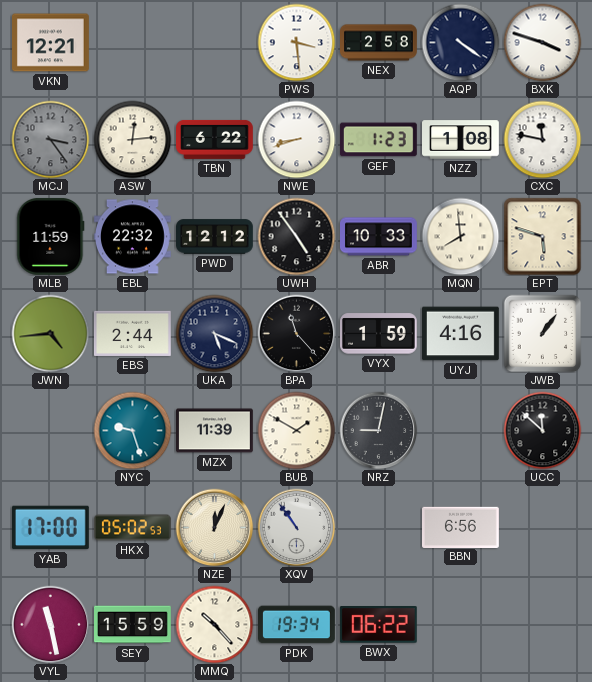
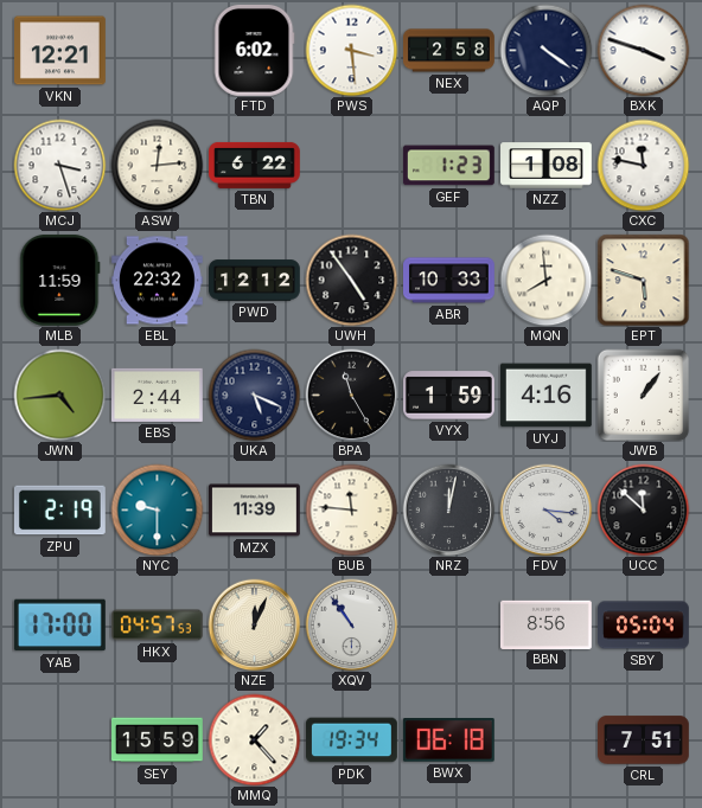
FTD: none -> 6:02
MCJ: 3:24 -> 3:27
MCJ dial: grey -> white
NWE: 8:42 -> none
BPA: 11:23 -> 11:25
ZPU: none -> 2:19
NYC: 9:27 -> 9:30
BUB: 1:50 -> 11:46
NRZ: 9:02 -> 12:02
FDV: none -> 4:16
HKX: 05:02 -> 04:57
BBN: 6:56 -> 8:56
SBY: none -> 05:04
VYL: 11:28 -> none
MMQ: 10:23 -> 1:23
BWX: 06:22 -> 06:18
CRL: none -> 7:51
